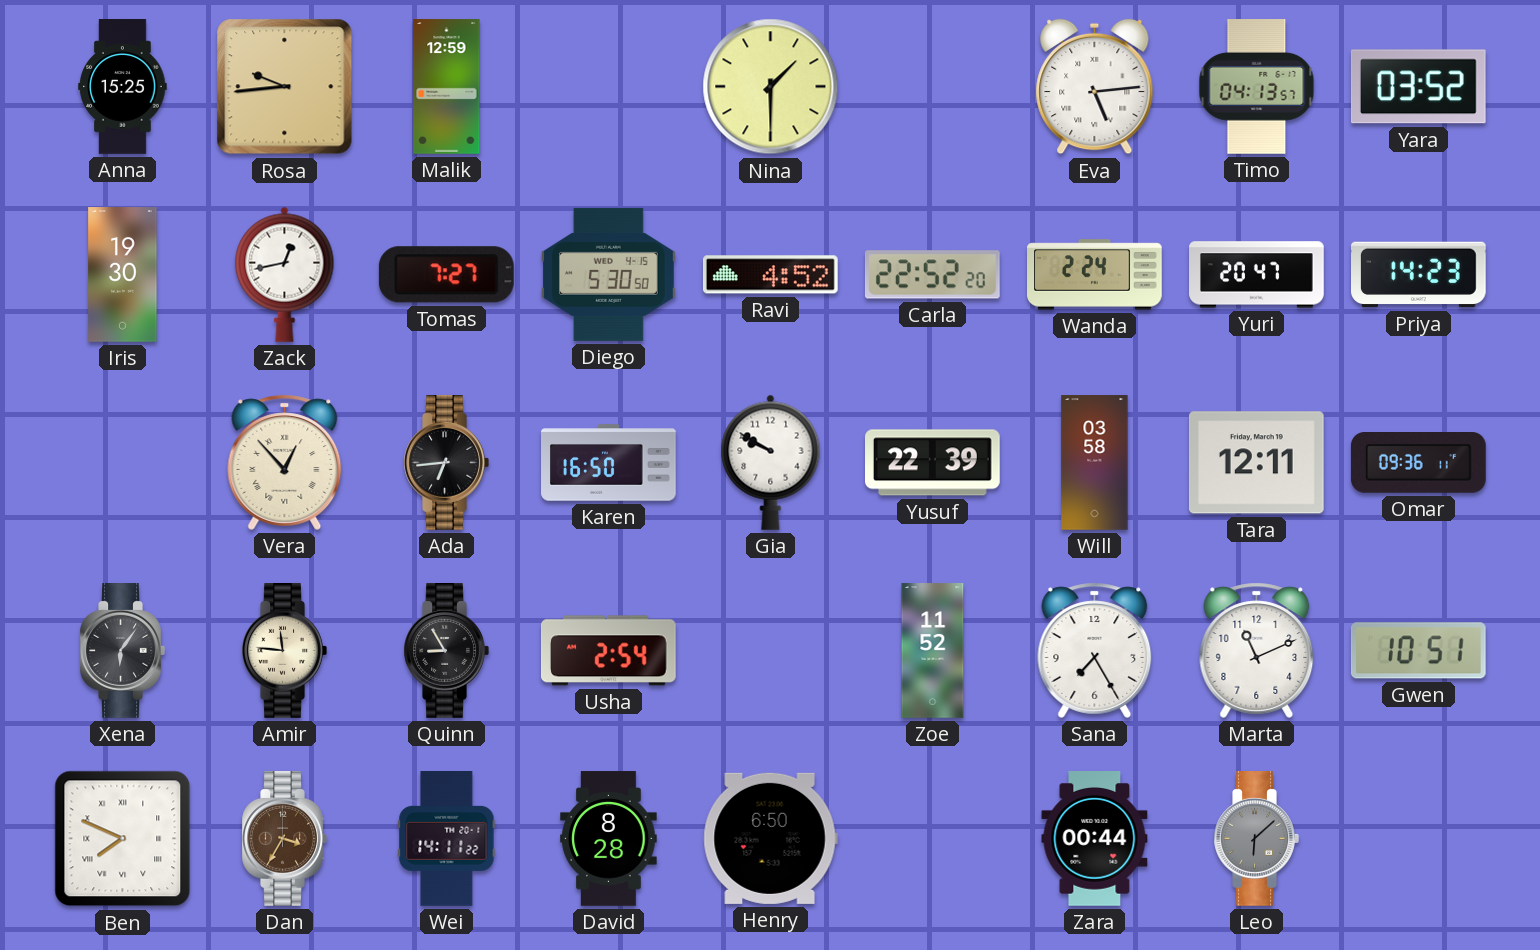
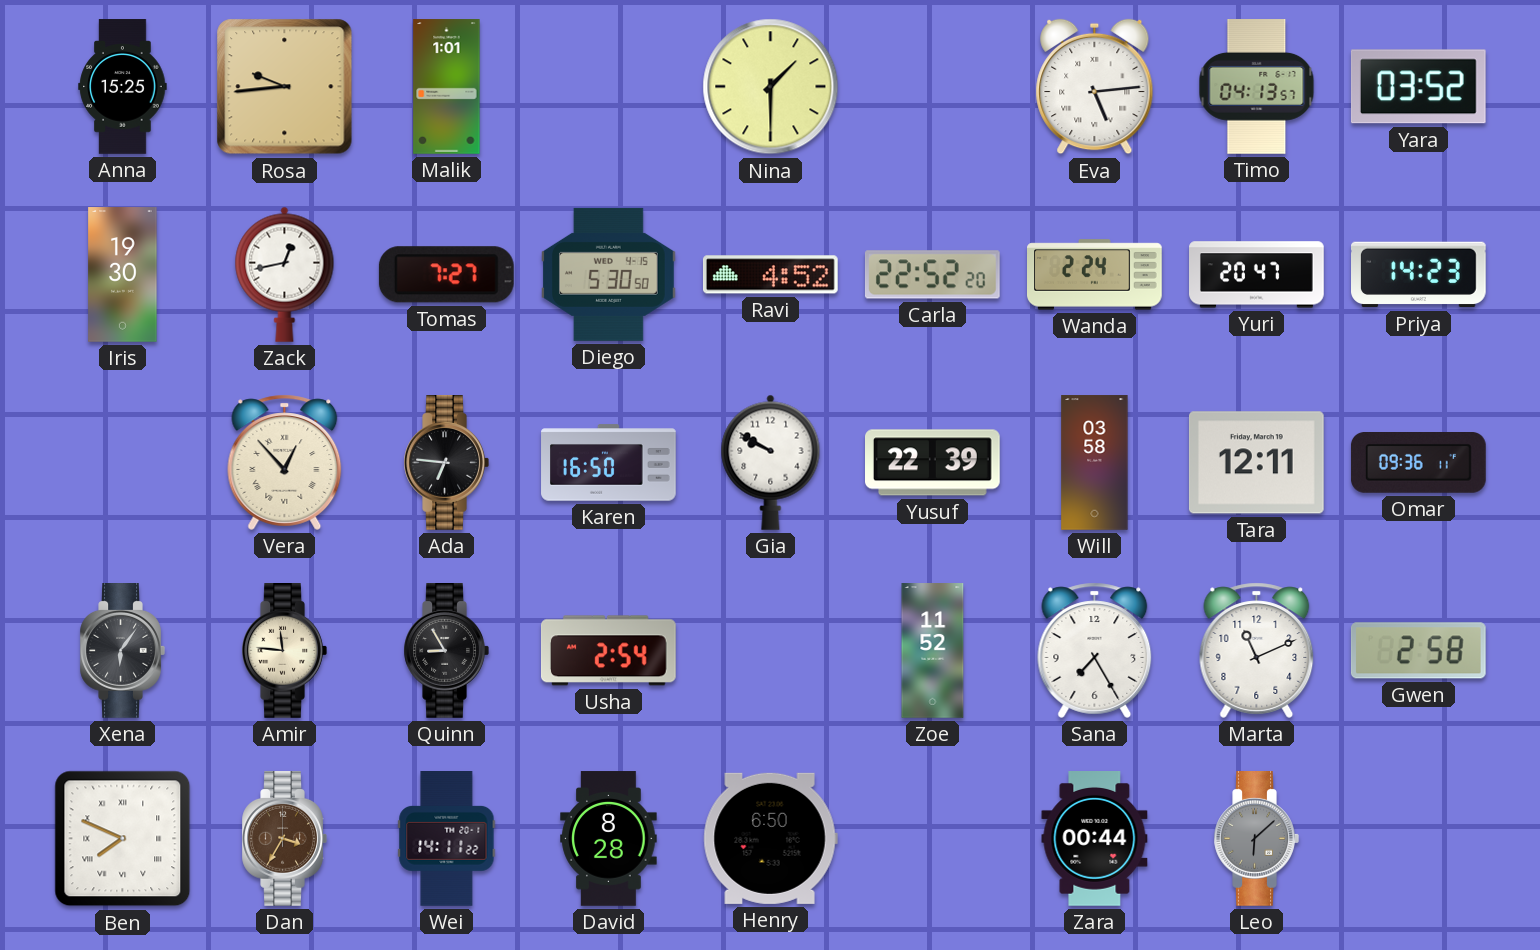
Malik: 12:59 -> 1:01
Ada: 6:44 -> 6:46
Gwen: 10:51 -> 2:58
